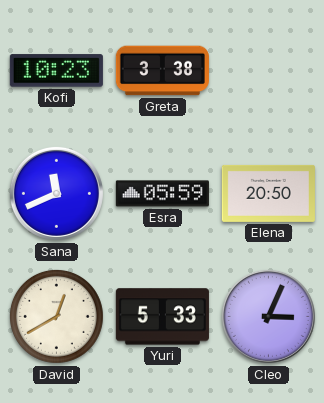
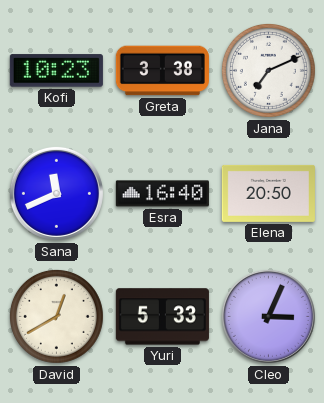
Jana: none -> 7:11
Esra: 05:59 -> 16:40
